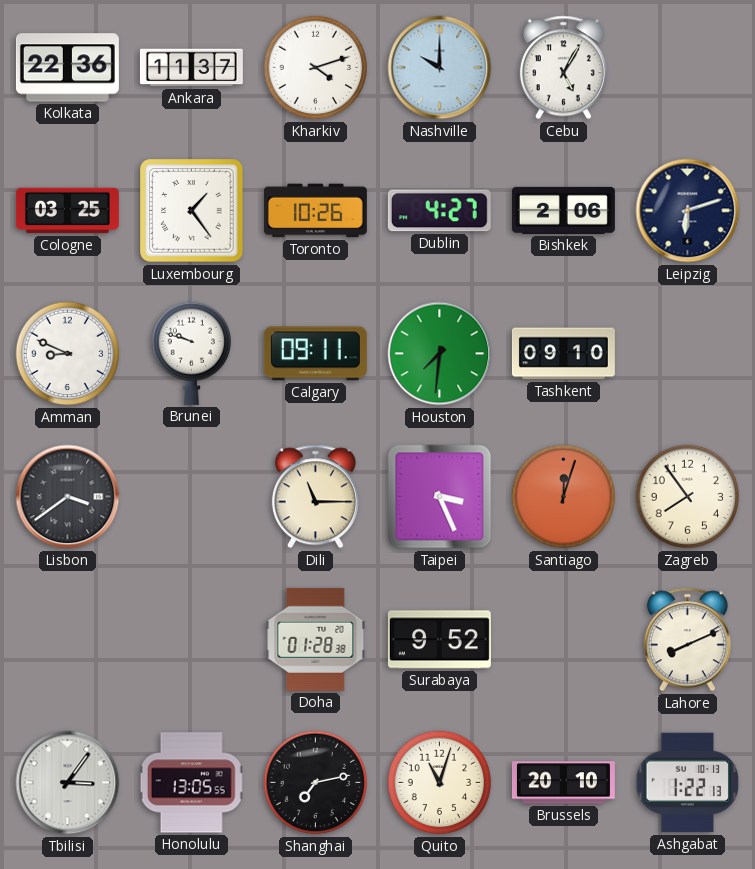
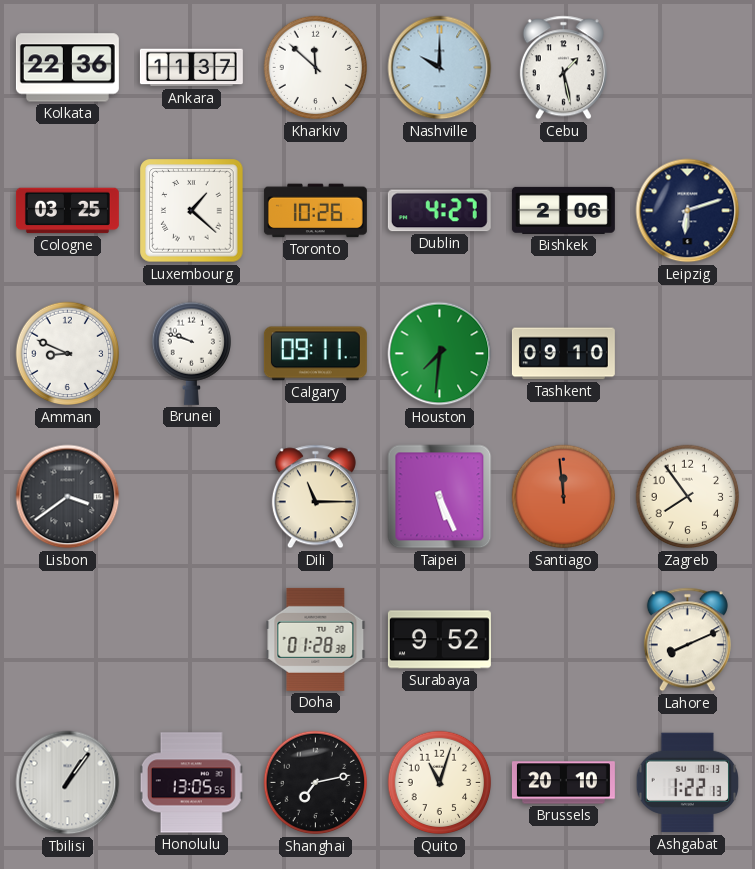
Kharkiv: 4:12 -> 11:52
Cebu: 5:05 -> 1:28
Luxembourg: 1:24 -> 1:22
Taipei: 3:26 -> 5:26
Santiago: 12:03 -> 11:59
Tbilisi: 3:06 -> 1:06
